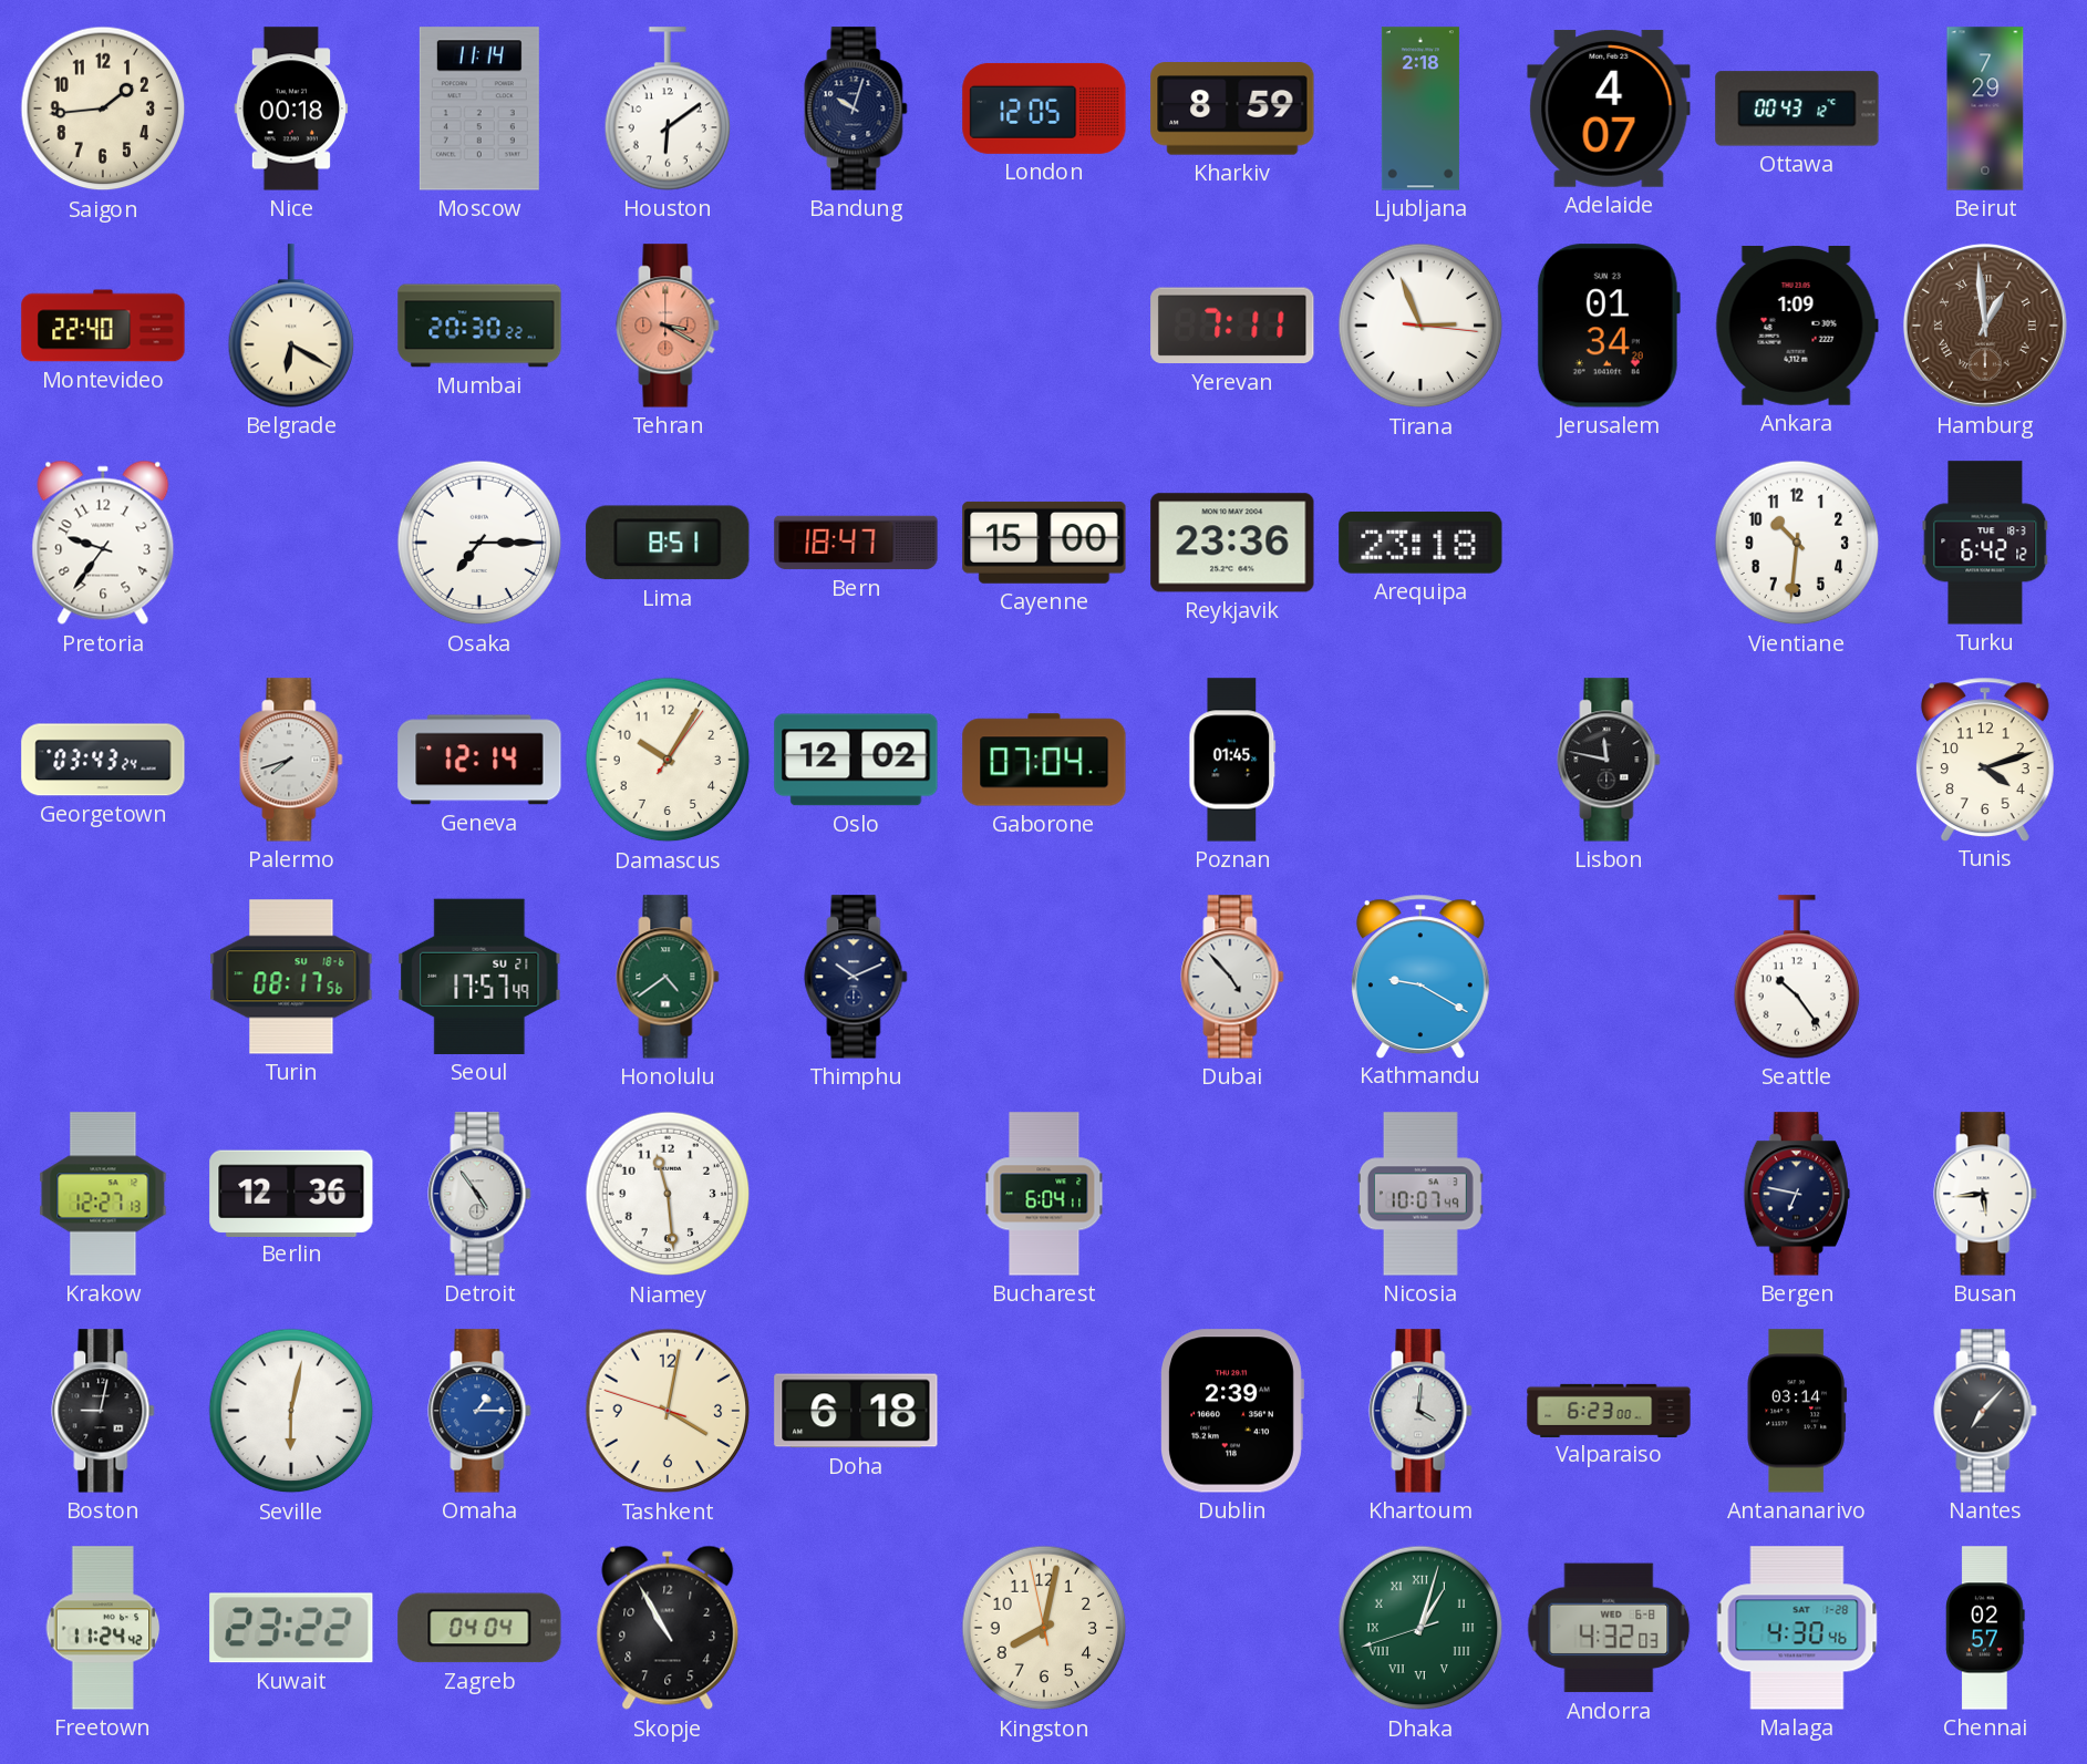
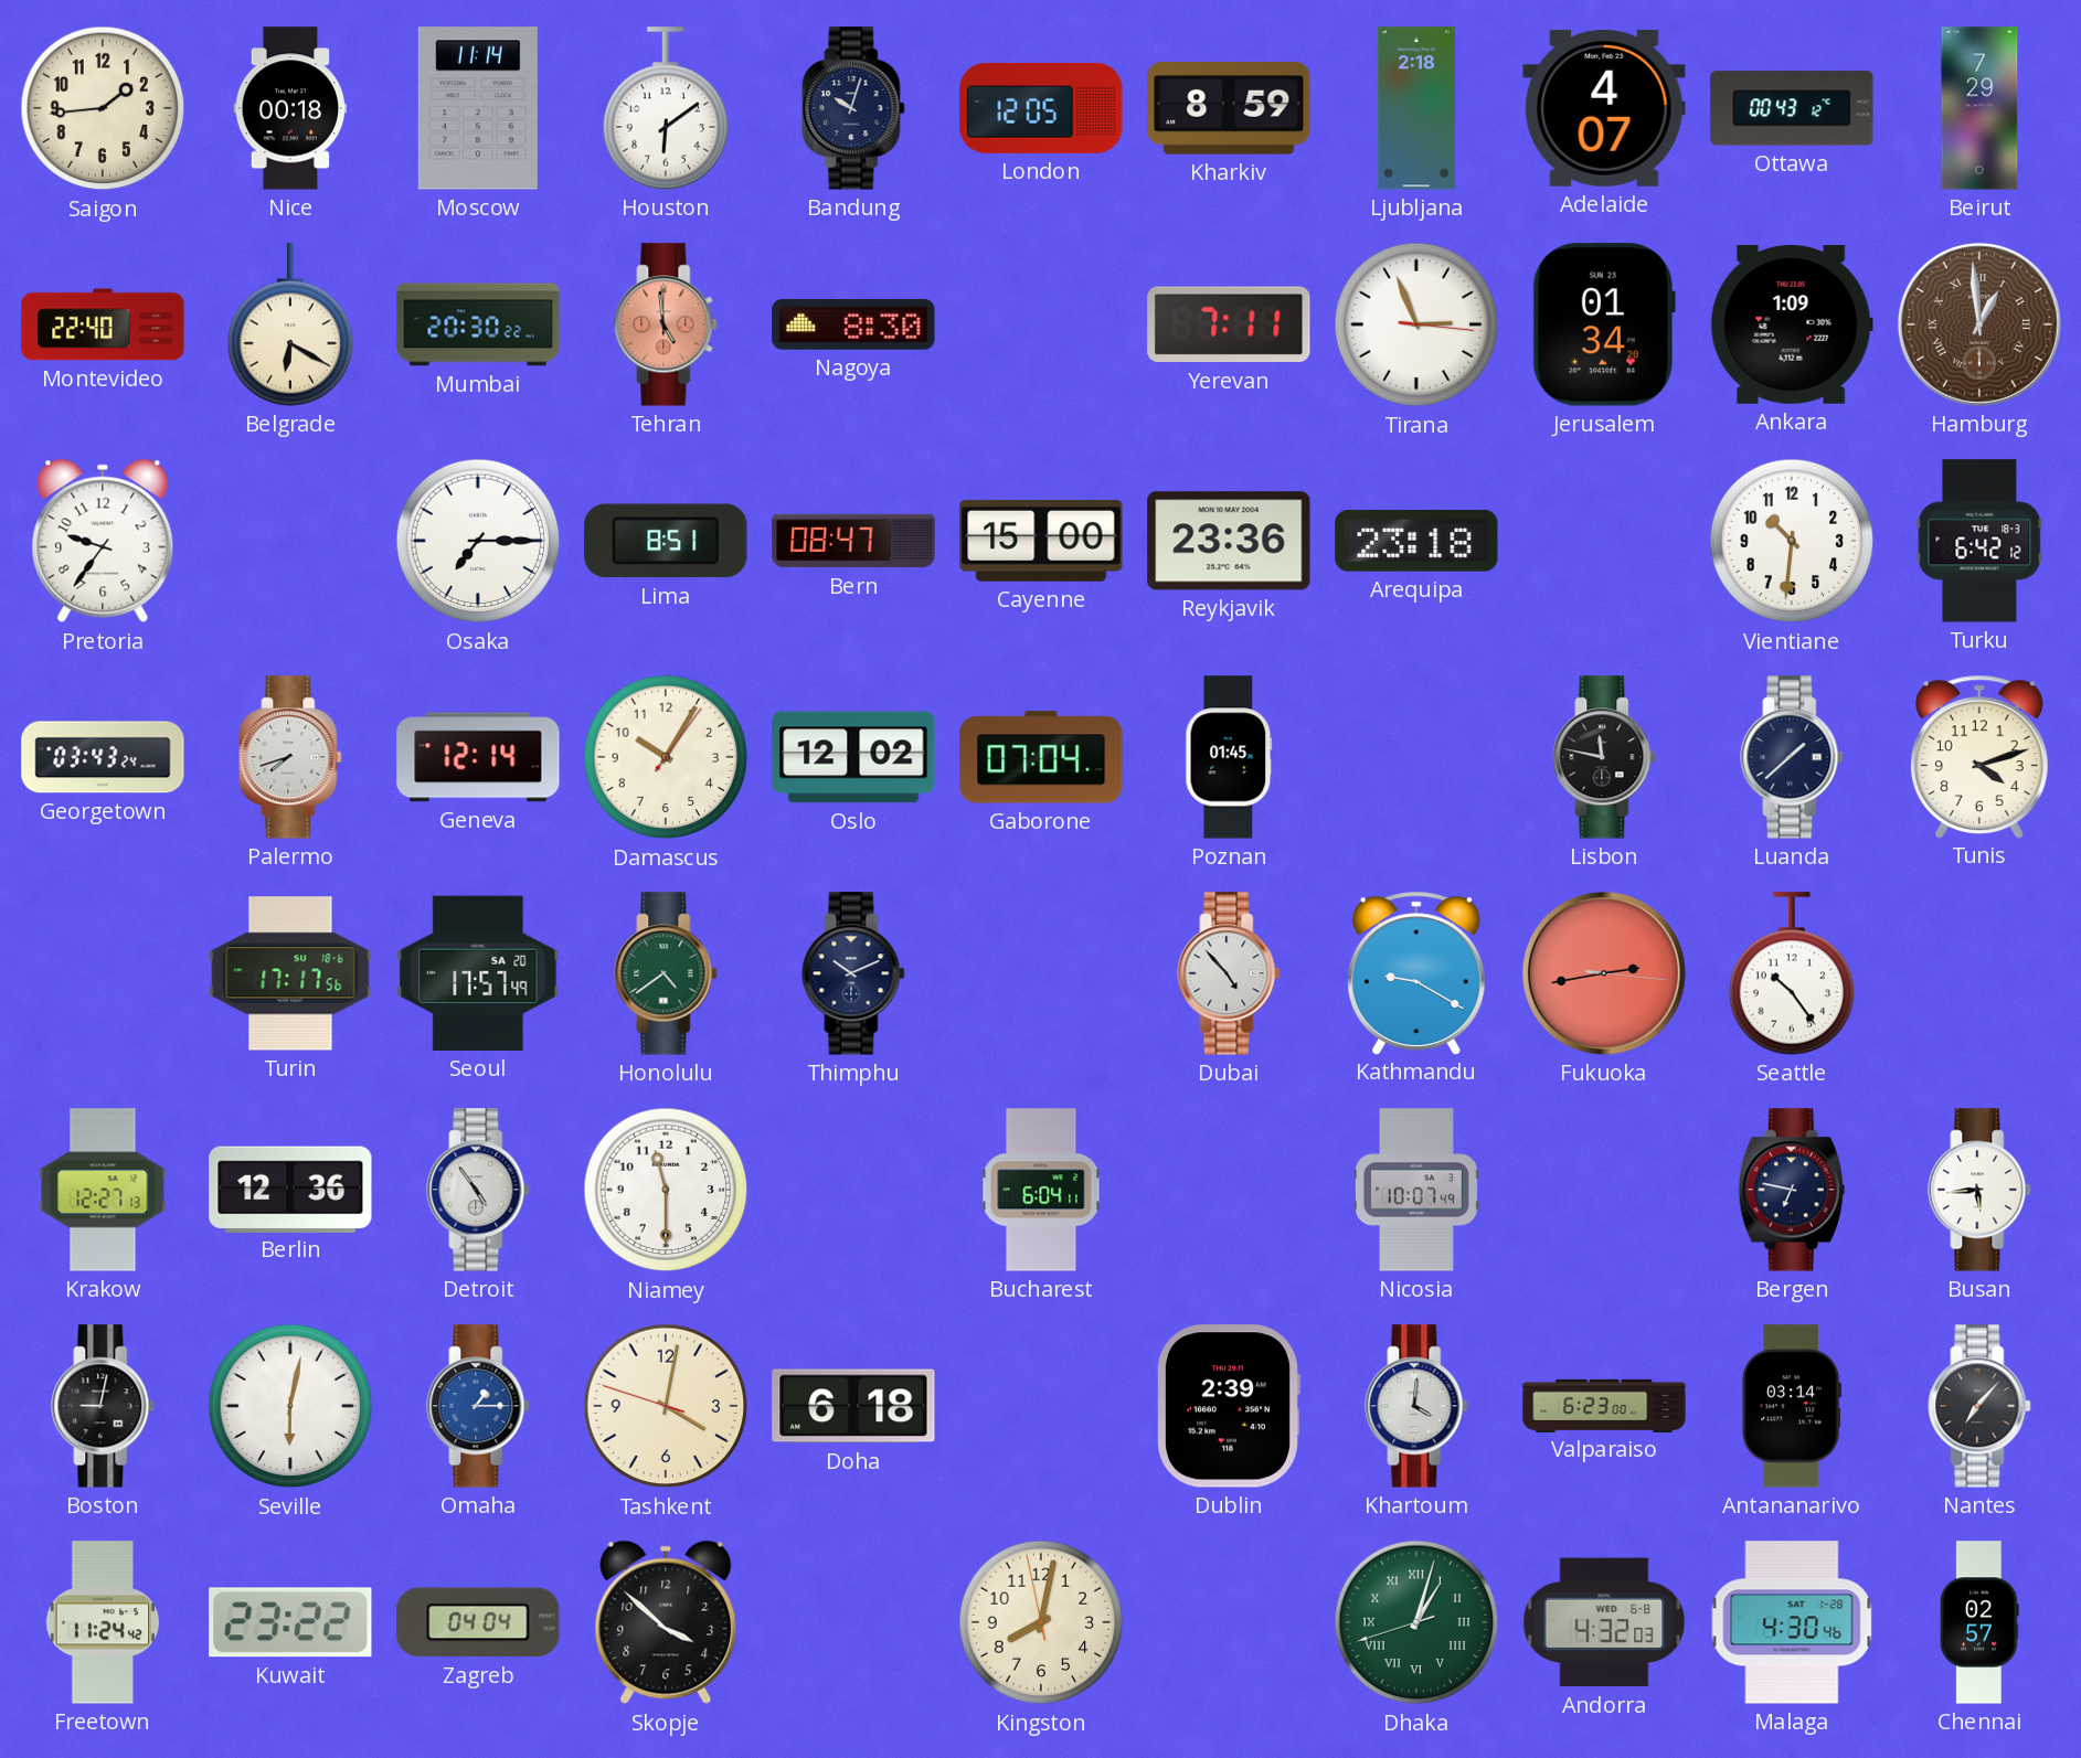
Tehran: 3:20 -> 4:59
Nagoya: none -> 8:30
Bern: 18:47 -> 08:47
Luanda: none -> 1:38
Turin: 08:17 -> 17:17
Seoul date: SU 21 -> SA 20
Fukuoka: none -> 2:43
Niamey: 11:29 -> 11:30
Skopje: 10:55 -> 3:52
